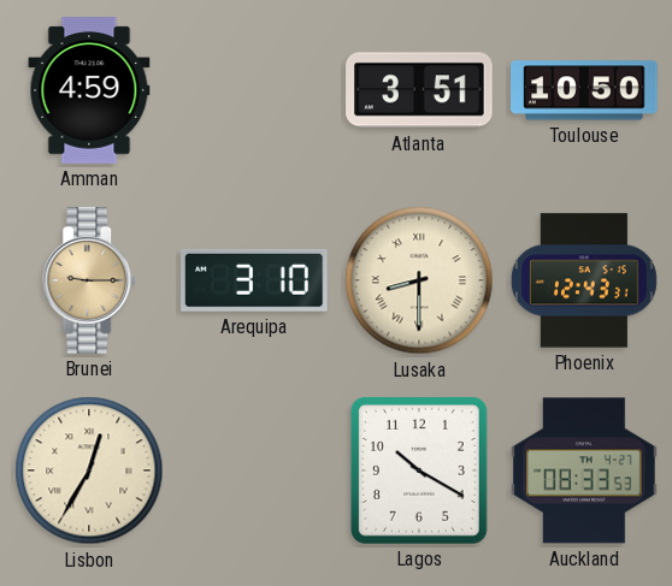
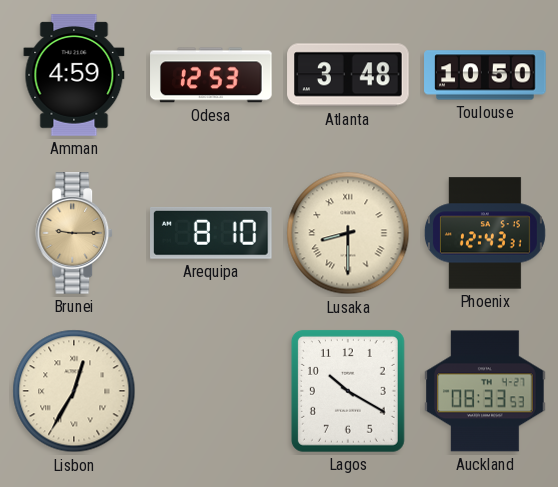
Odesa: none -> 12:53
Atlanta: 3:51 -> 3:48
Arequipa: 3:10 -> 8:10
